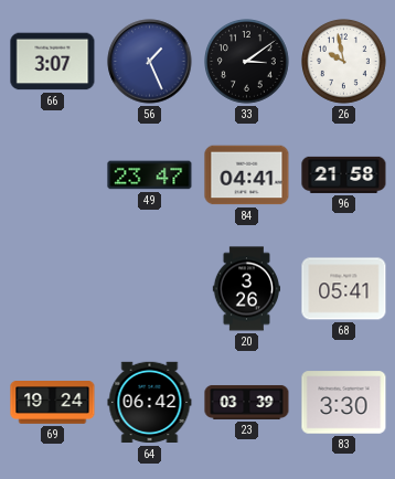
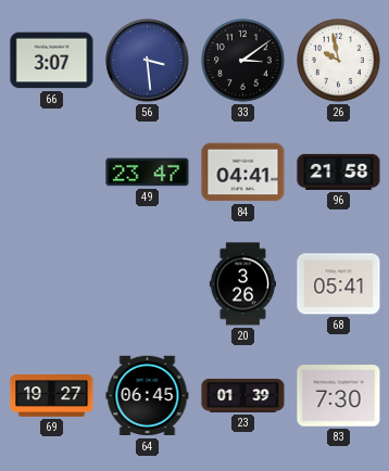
56: 1:26 -> 3:29
69: 19:24 -> 19:27
64: 06:42 -> 06:45
23: 03:39 -> 01:39
83: 3:30 -> 7:30
